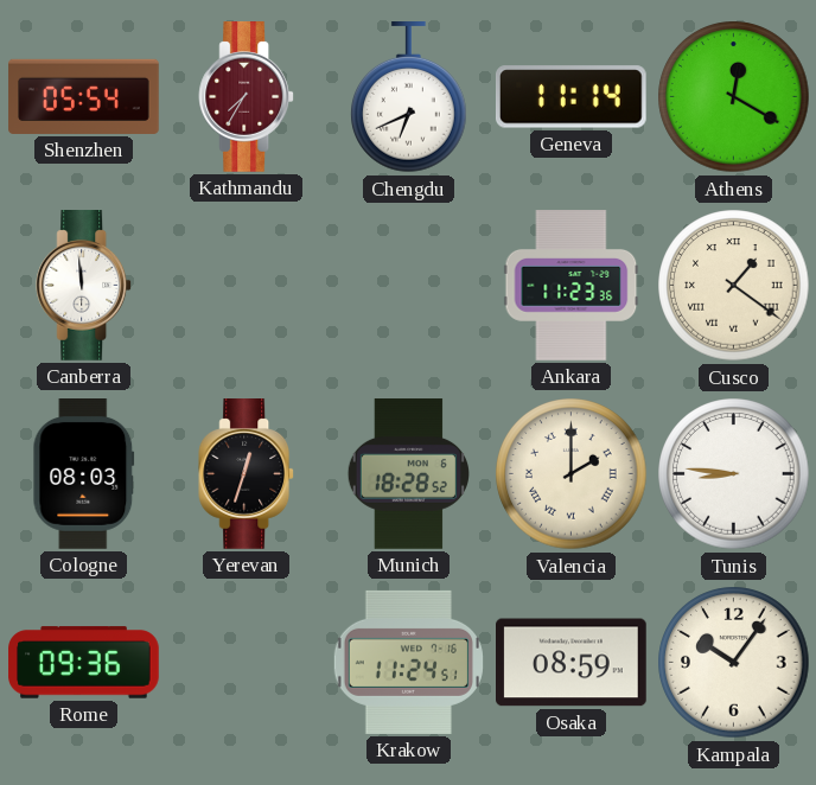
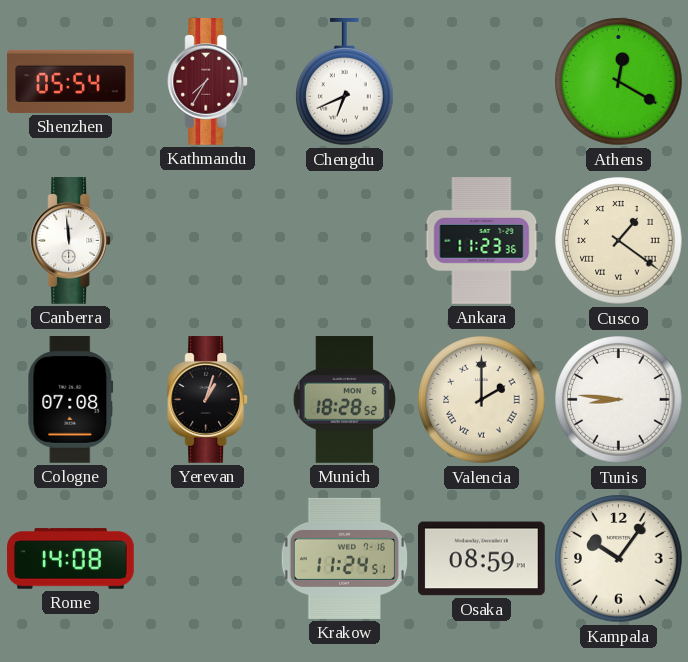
Geneva: 11:14 -> none
Cologne: 08:03 -> 07:08
Yerevan: 12:33 -> 1:03
Rome: 09:36 -> 14:08
